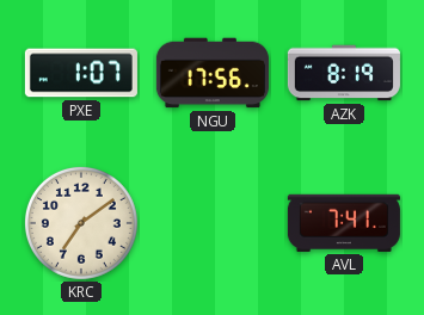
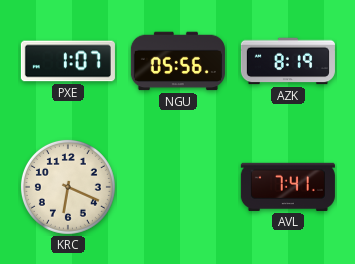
NGU: 17:56 -> 05:56
KRC: 7:09 -> 6:19
